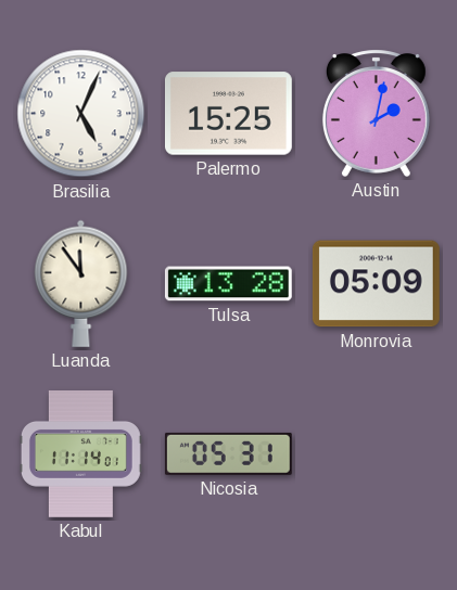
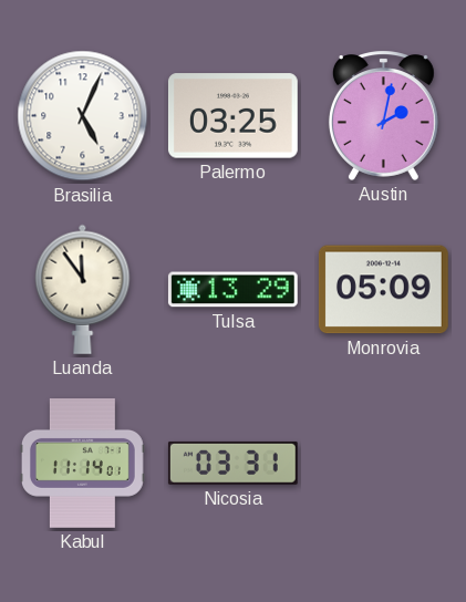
Palermo: 15:25 -> 03:25
Tulsa: 13:28 -> 13:29
Nicosia: 05:31 -> 03:31
